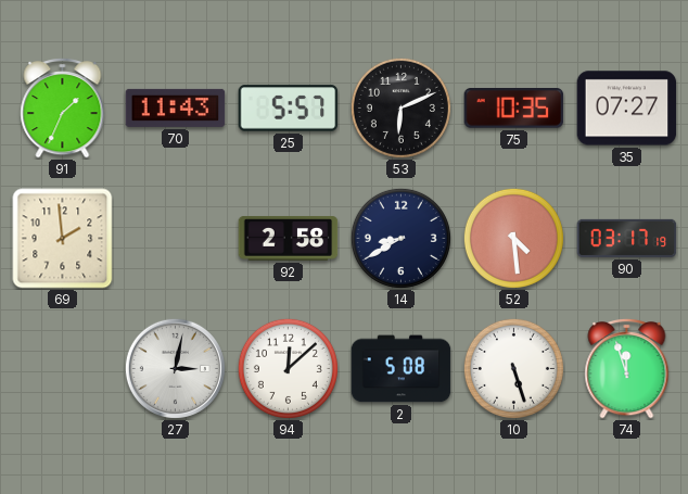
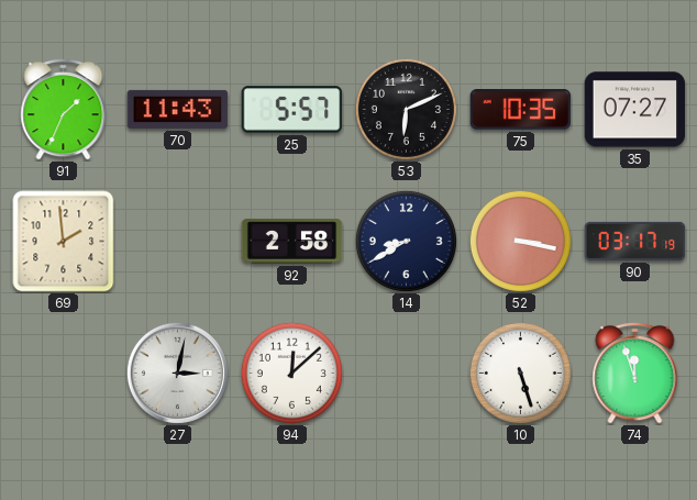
52: 4:29 -> 3:17
2: 5:08 -> none
